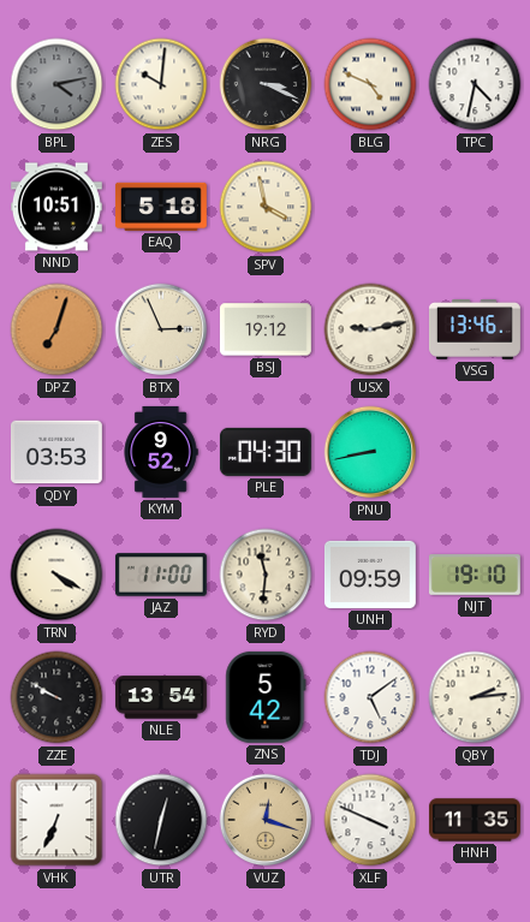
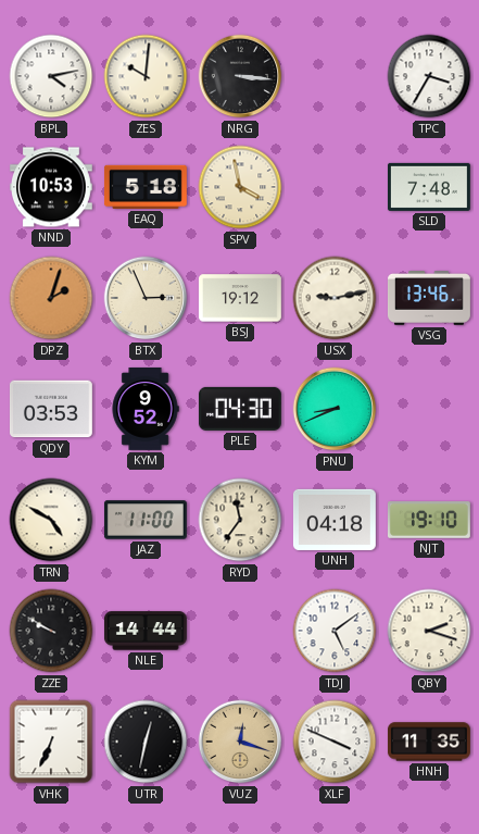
BPL dial: grey -> white
NRG: 3:19 -> 3:16
BLG: 4:49 -> none
TPC: 4:32 -> 3:35
NND: 10:51 -> 10:53
SLD: none -> 7:48
DPZ: 7:03 -> 2:03
PNU: 8:43 -> 8:41
TRN: 4:20 -> 4:50
RYD: 11:31 -> 11:36
UNH: 09:59 -> 04:18
NLE: 13:54 -> 14:44
ZNS: 5:42 -> none
QBY: 2:14 -> 2:18
